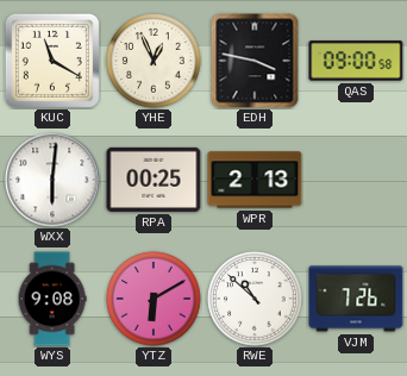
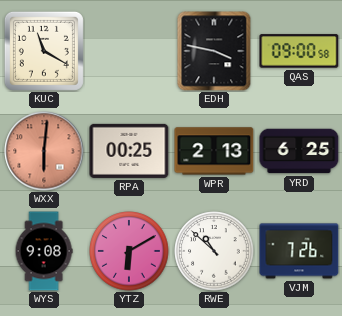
YHE: 12:56 -> none
WXX dial: white -> salmon
YRD: none -> 6:25
